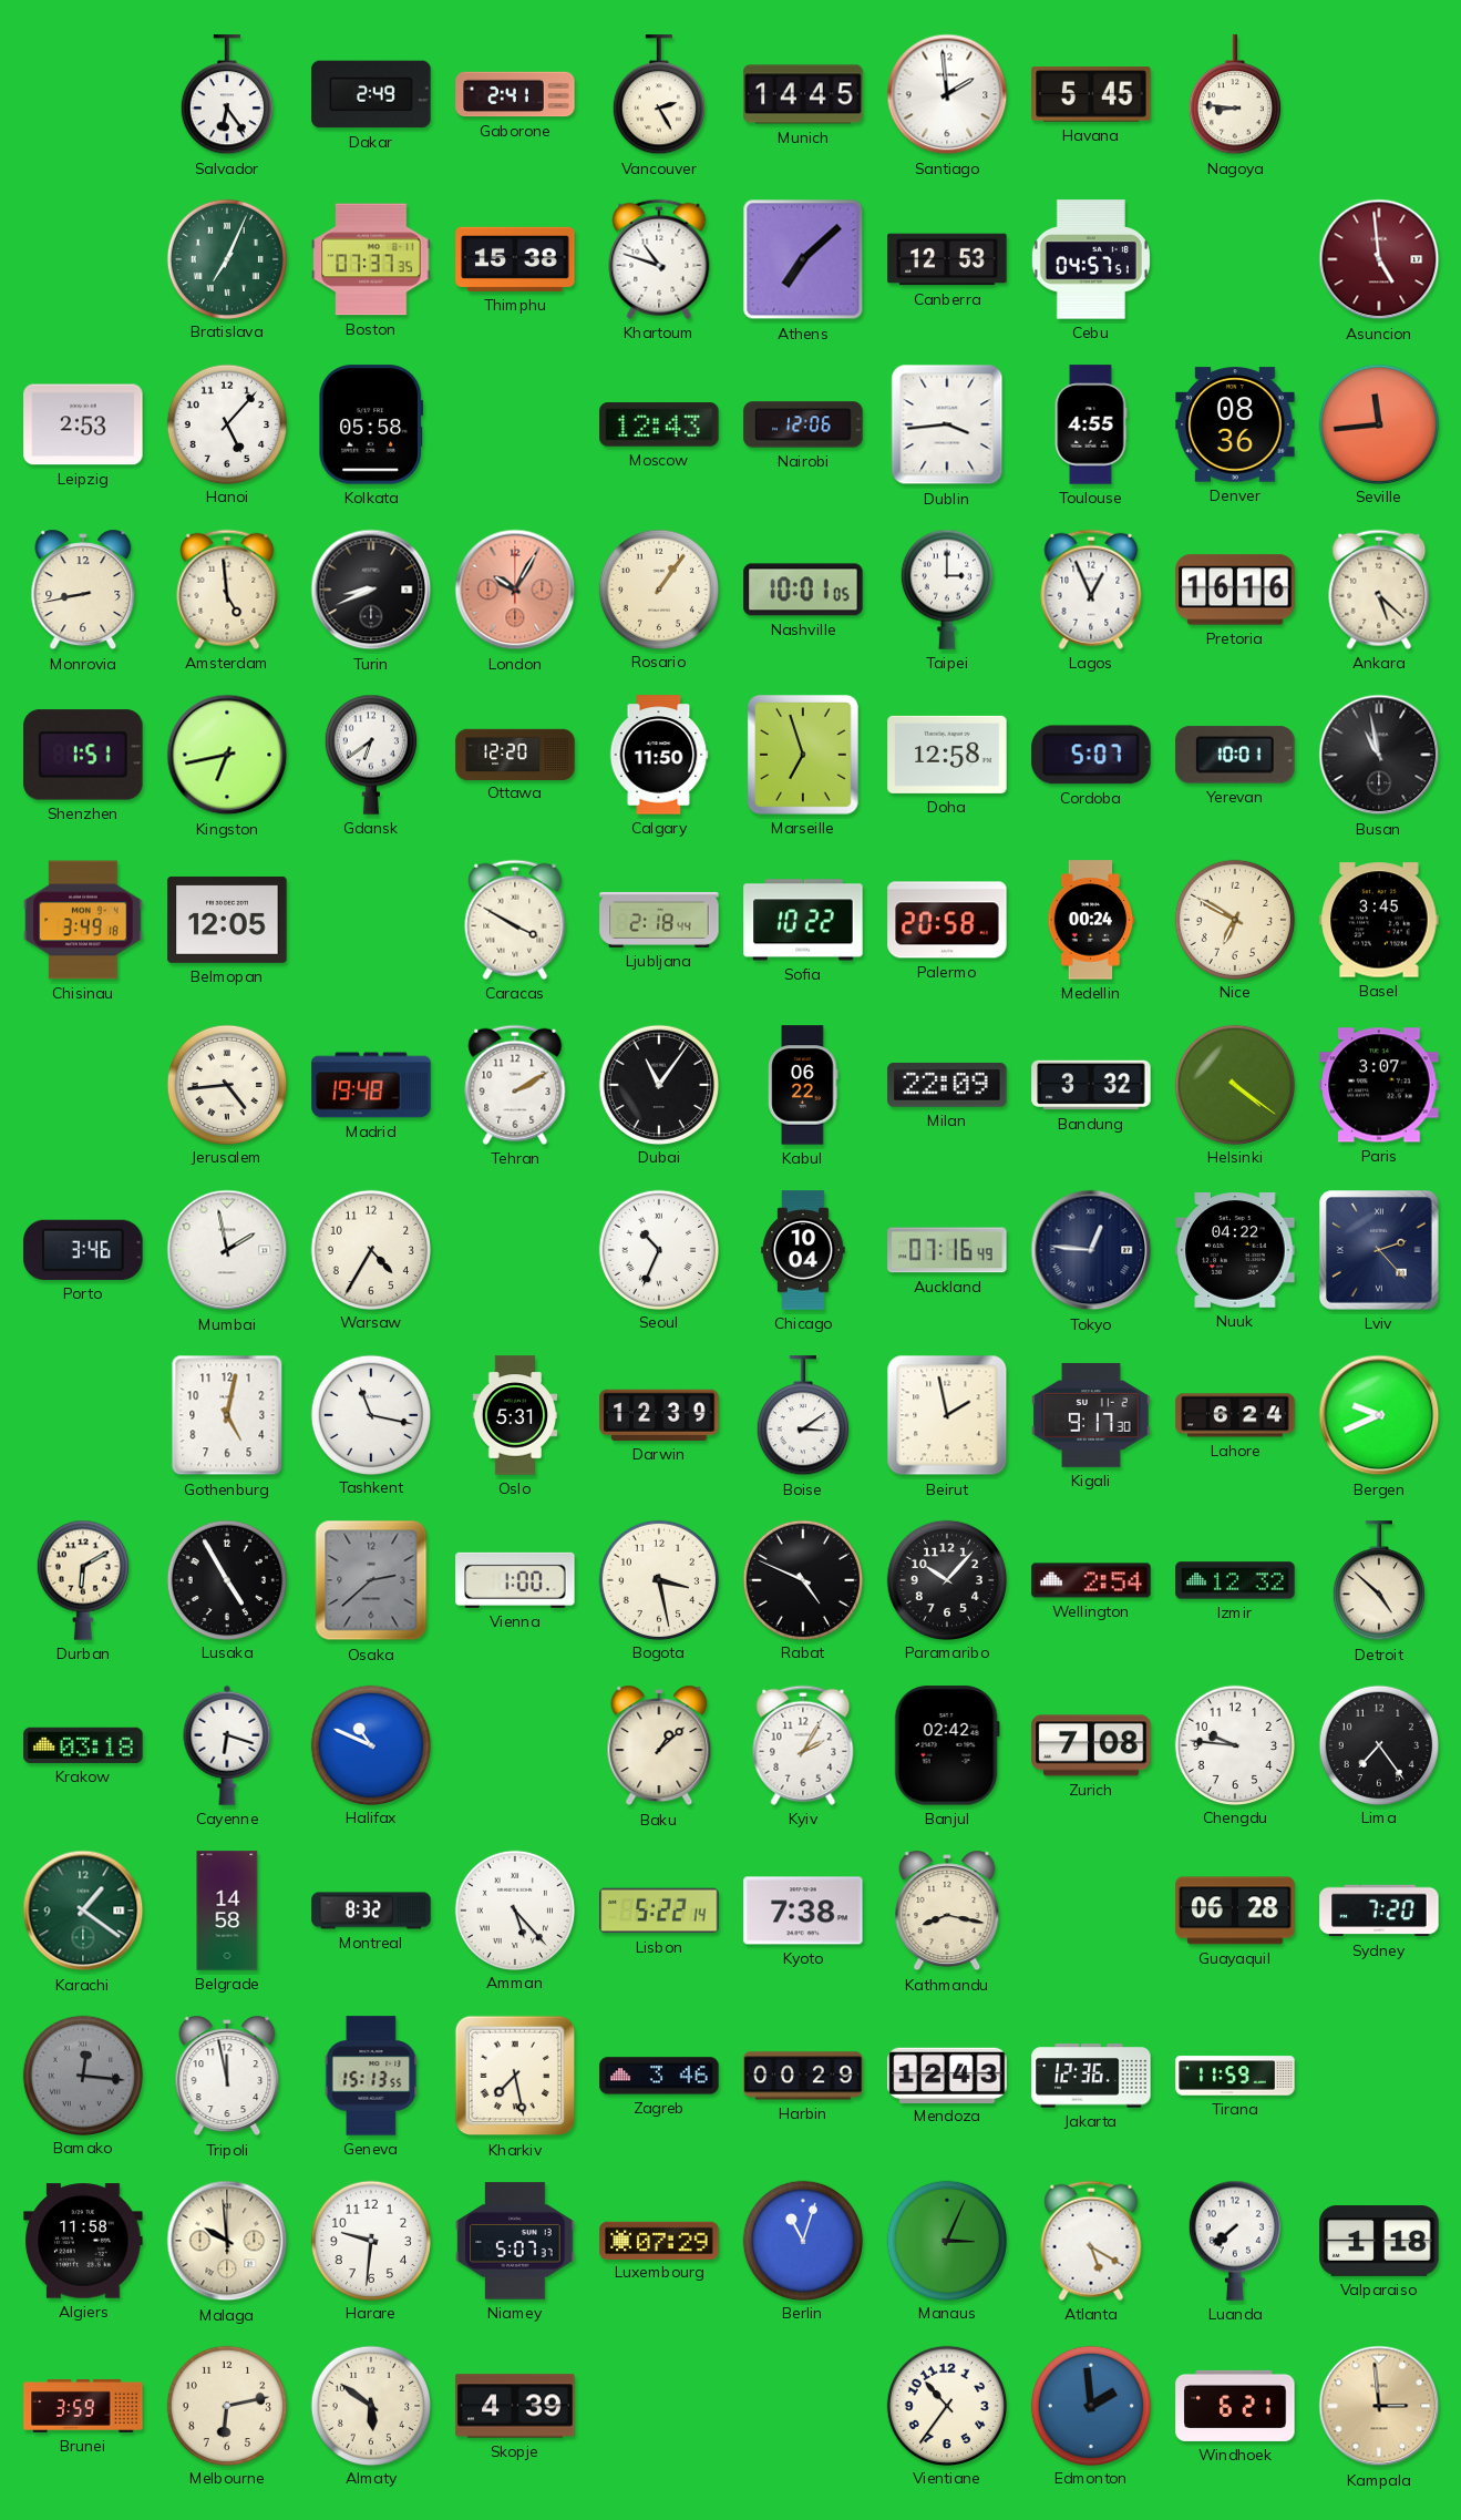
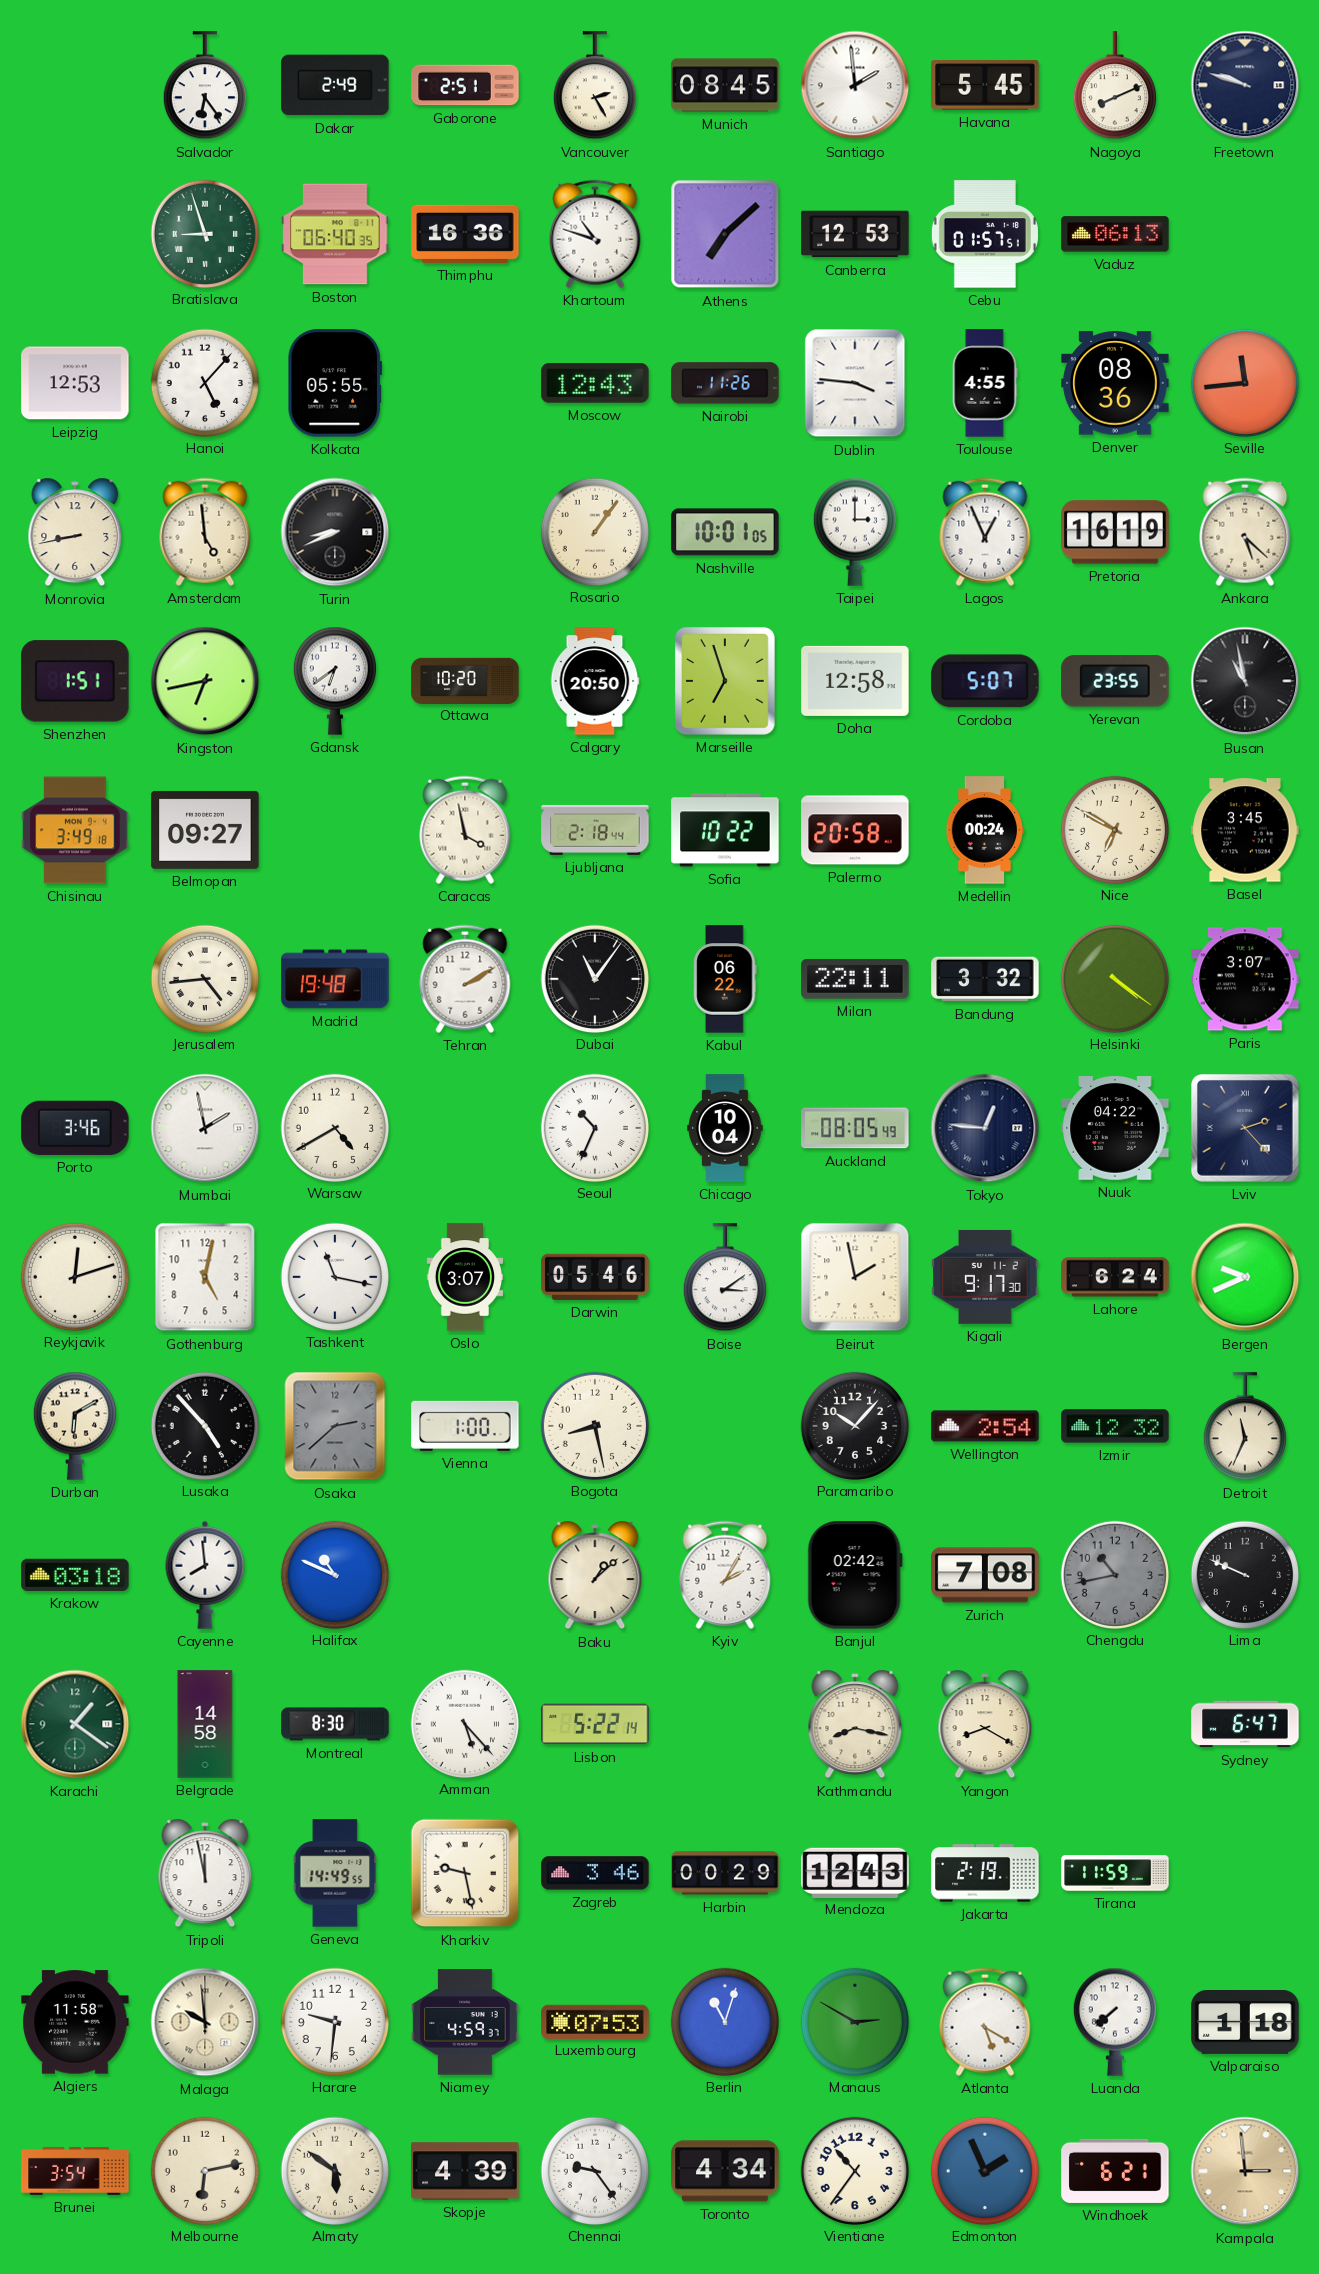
Gaborone: 2:41 -> 2:51
Munich: 14:45 -> 08:45
Nagoya: 8:46 -> 8:11
Freetown: none -> 9:48
Bratislava: 7:04 -> 8:57
Boston: 07:37 -> 06:40
Thimphu: 15:38 -> 16:36
Cebu: 04:57 -> 01:57
Vaduz: none -> 06:13
Asuncion: 4:59 -> none
Leipzig: 2:53 -> 12:53
Kolkata: 05:58 -> 05:55
Nairobi: 12:06 -> 11:26
Dublin: 3:44 -> 3:46
London: 10:05 -> none
Pretoria: 16:16 -> 16:19
Ottawa: 12:20 -> 10:20
Calgary: 11:50 -> 20:50
Yerevan: 10:01 -> 23:55
Belmopan: 12:05 -> 09:27
Caracas: 3:50 -> 3:58
Milan: 22:09 -> 22:11
Warsaw: 4:35 -> 4:40
Auckland: 07:16 -> 08:05
Reykjavik: none -> 12:12
Oslo: 5:31 -> 3:07
Darwin: 12:39 -> 05:46
Lusaka: 4:55 -> 4:53
Bogota: 3:28 -> 8:28
Rabat: 4:49 -> none
Detroit: 4:52 -> 11:34
Cayenne: 6:18 -> 7:59
Chengdu: 9:46 -> 10:43
Chengdu dial: white -> grey
Lima: 7:24 -> 9:49
Montreal: 8:32 -> 8:30
Kyoto: 7:38 -> none
Yangon: none -> 8:20
Guayaquil: 06:28 -> none
Sydney: 7:20 -> 6:47
Bamako: 12:16 -> none
Geneva: 15:13 -> 14:49
Kharkiv: 7:28 -> 9:28
Jakarta: 12:36 -> 2:19
Niamey: 5:07 -> 4:59
Luxembourg: 07:29 -> 07:53
Manaus: 3:04 -> 2:50
Brunei: 3:59 -> 3:54
Chennai: none -> 9:24
Toronto: none -> 4:34
Edmonton: 1:59 -> 1:56
